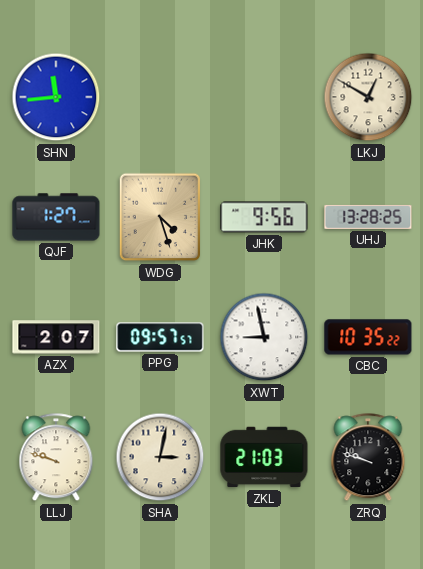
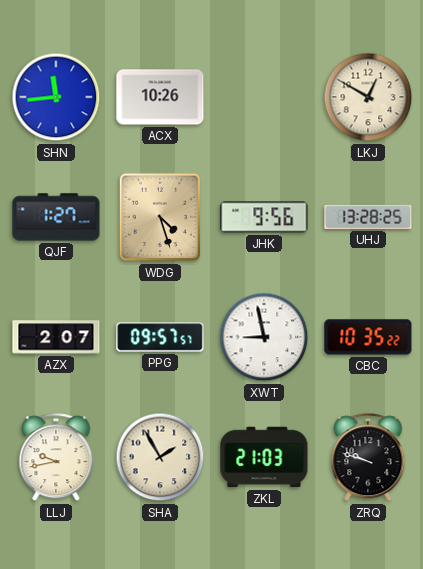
ACX: none -> 10:26
LLJ: 9:48 -> 9:43
SHA: 3:02 -> 1:55
